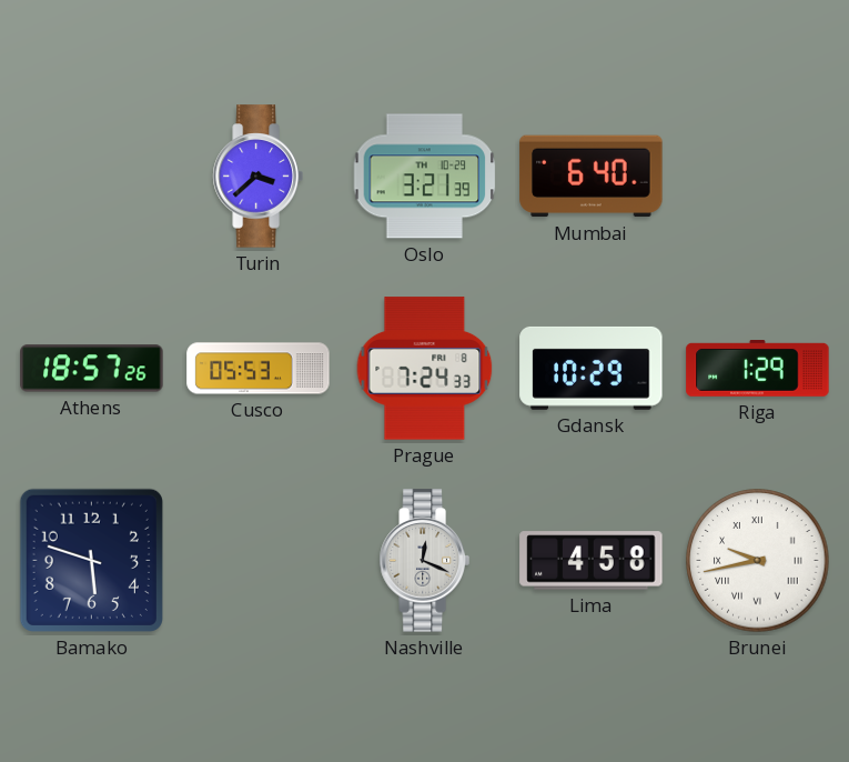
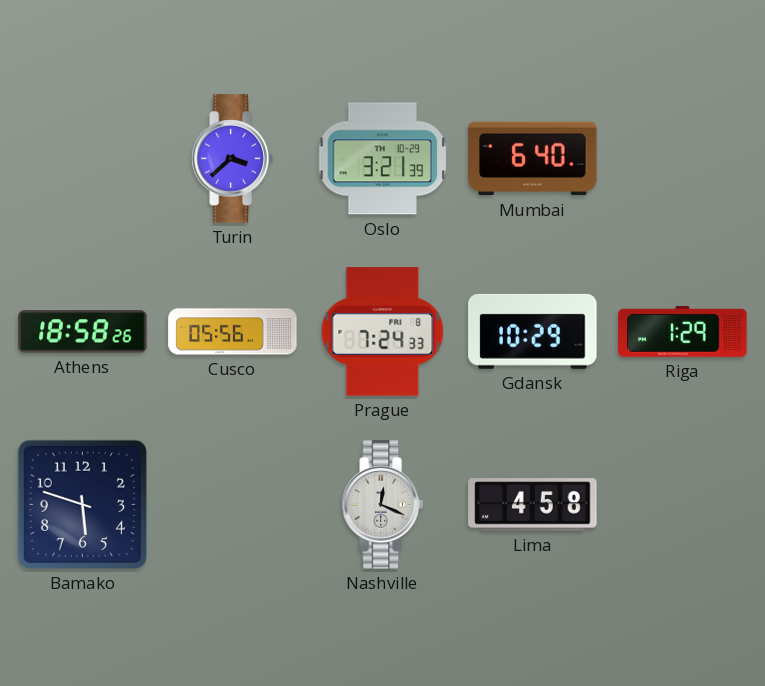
Athens: 18:57 -> 18:58
Cusco: 05:53 -> 05:56
Brunei: 9:43 -> none
